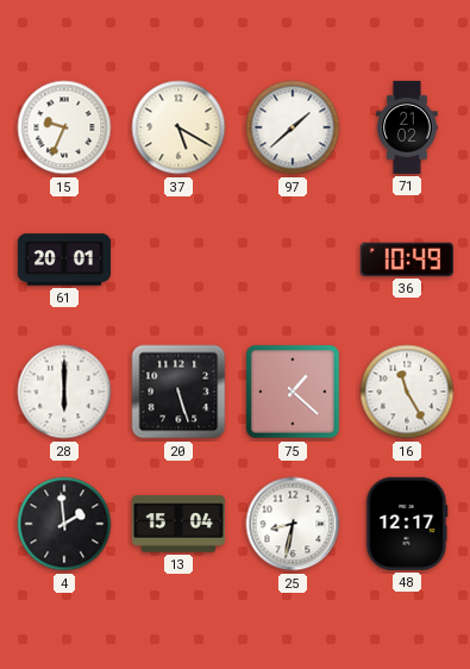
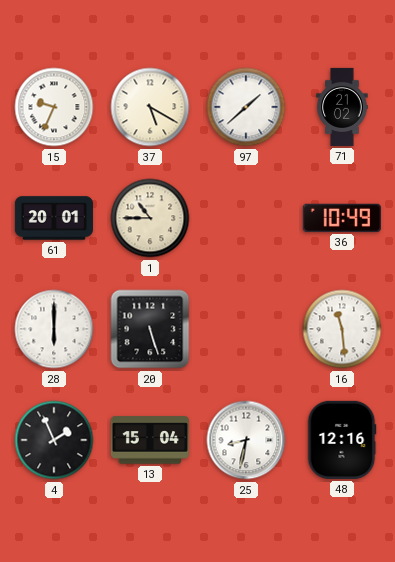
1: none -> 10:45
75: 1:22 -> none
16: 11:25 -> 11:29
4: 1:59 -> 1:56
48: 12:17 -> 12:16
